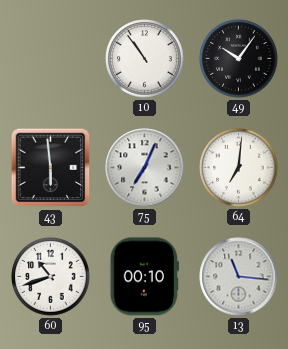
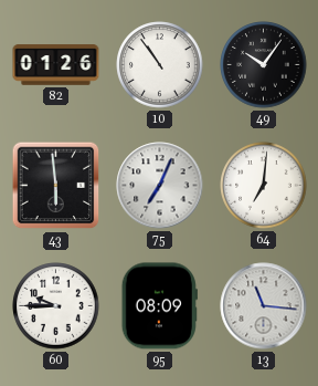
82: none -> 01:26
60: 10:42 -> 9:45
95: 00:10 -> 08:09
